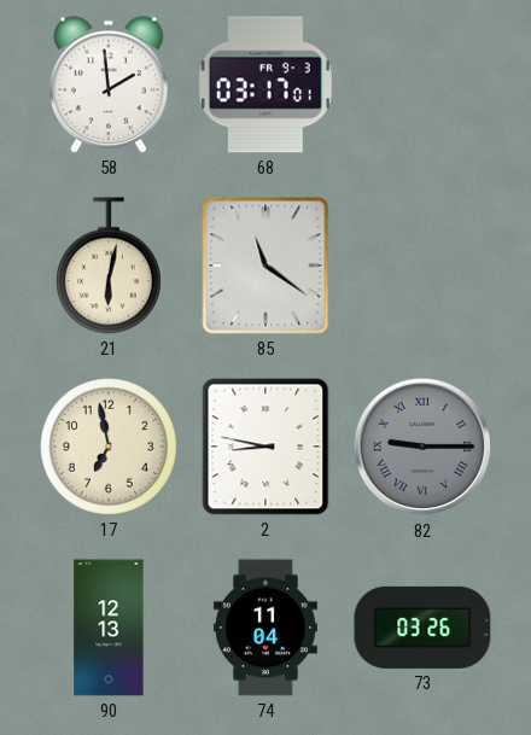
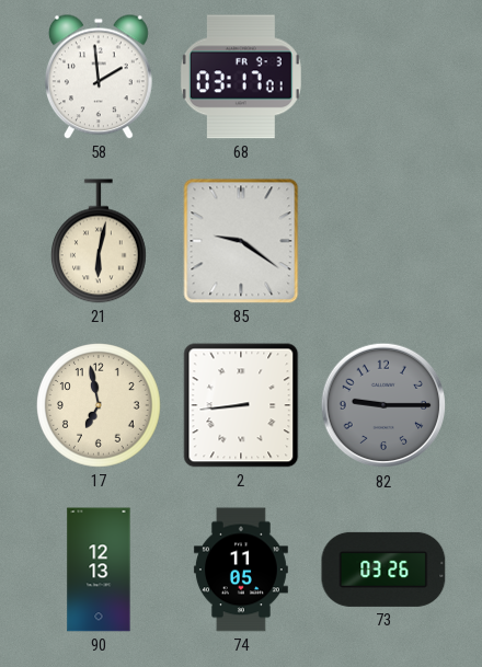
85: 11:21 -> 9:21
2: 8:47 -> 8:44
82 numerals: Roman -> Arabic
74: 11:04 -> 11:05
